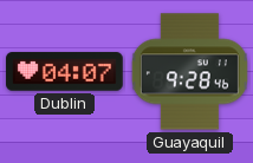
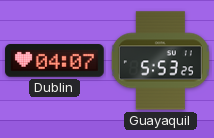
Guayaquil: 9:28 -> 5:53
